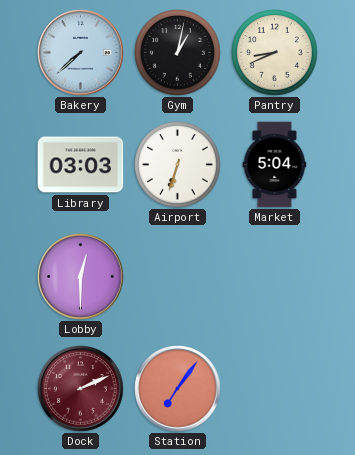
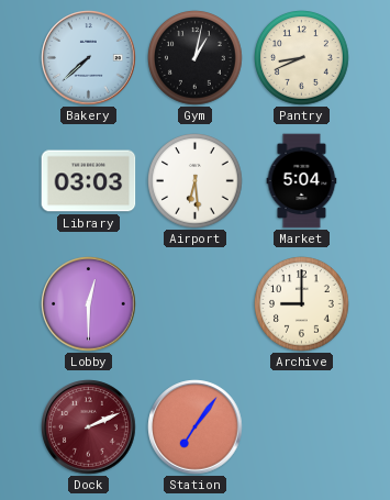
Airport: 6:33 -> 6:29
Archive: none -> 9:00
